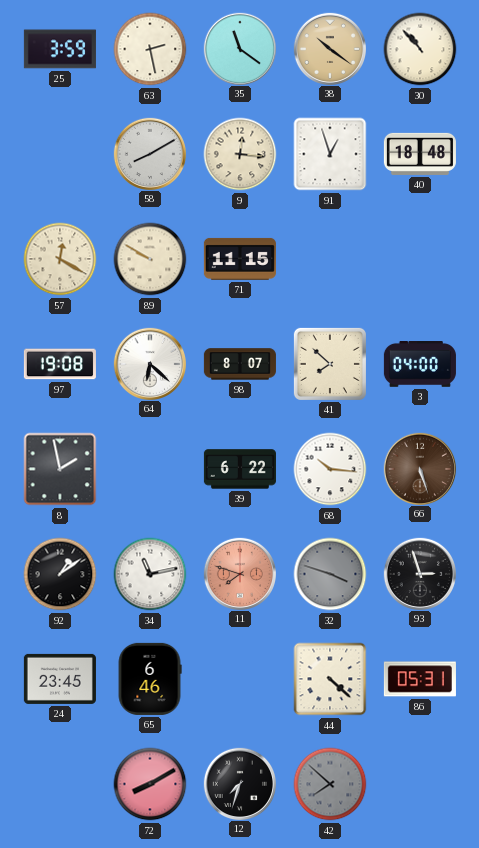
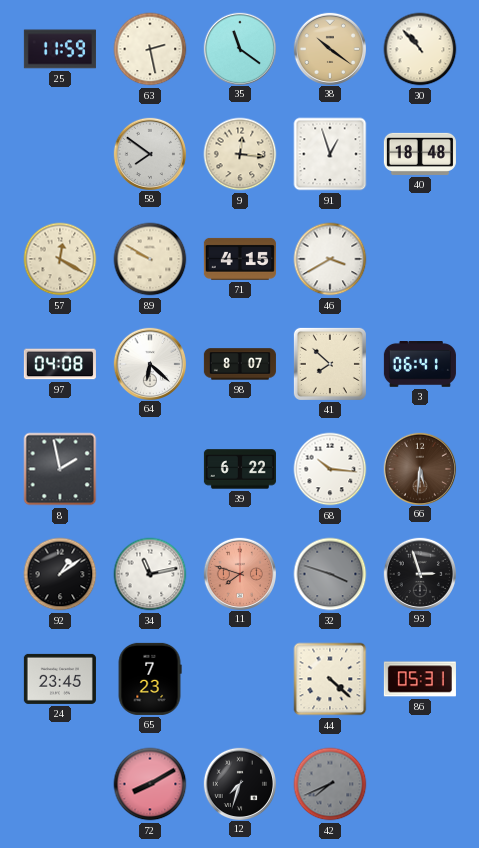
25: 3:59 -> 11:59
58: 8:10 -> 7:51
71: 11:15 -> 4:15
46: none -> 3:40
97: 19:08 -> 04:08
3: 04:00 -> 06:41
66: 5:27 -> 5:31
65: 6:46 -> 7:23
42: 7:52 -> 7:41
